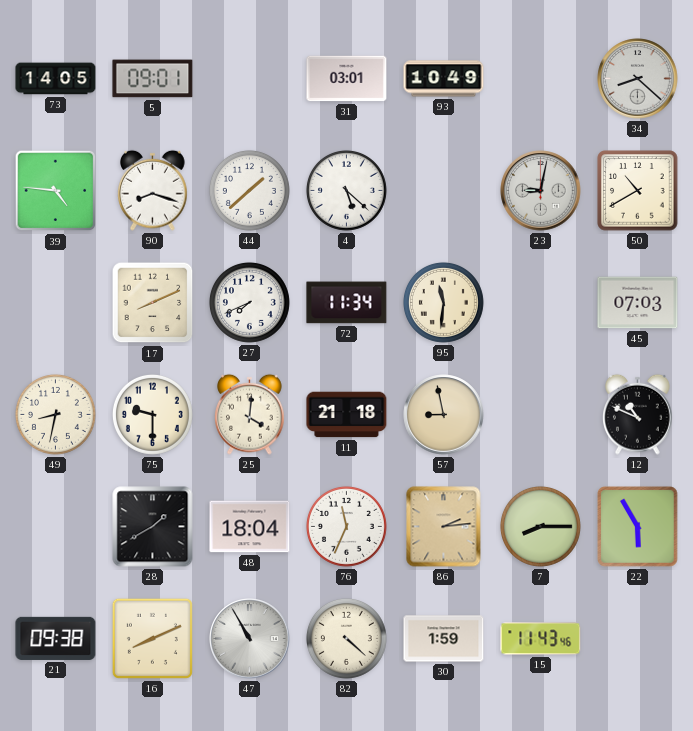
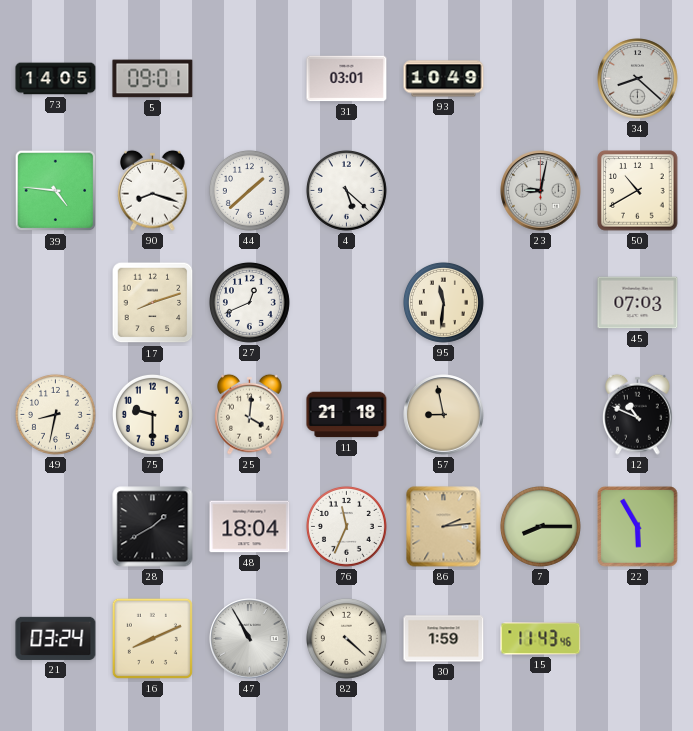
17: 8:11 -> 8:12
27: 7:41 -> 12:41
72: 11:34 -> none
21: 09:38 -> 03:24
